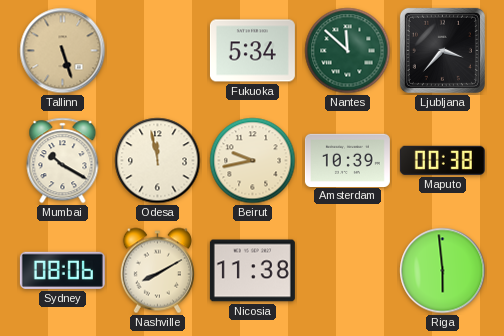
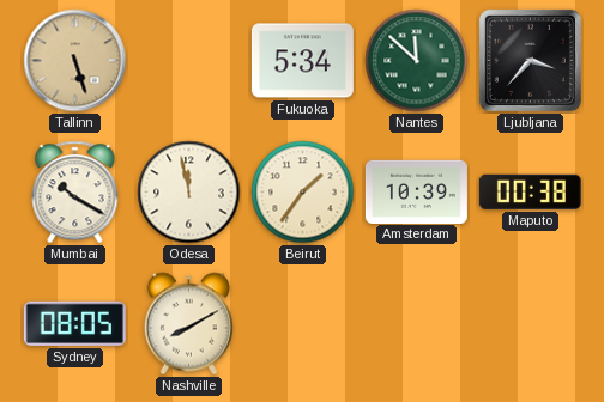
Beirut: 9:43 -> 1:36
Sydney: 08:06 -> 08:05
Nicosia: 11:38 -> none
Riga: 5:59 -> none
